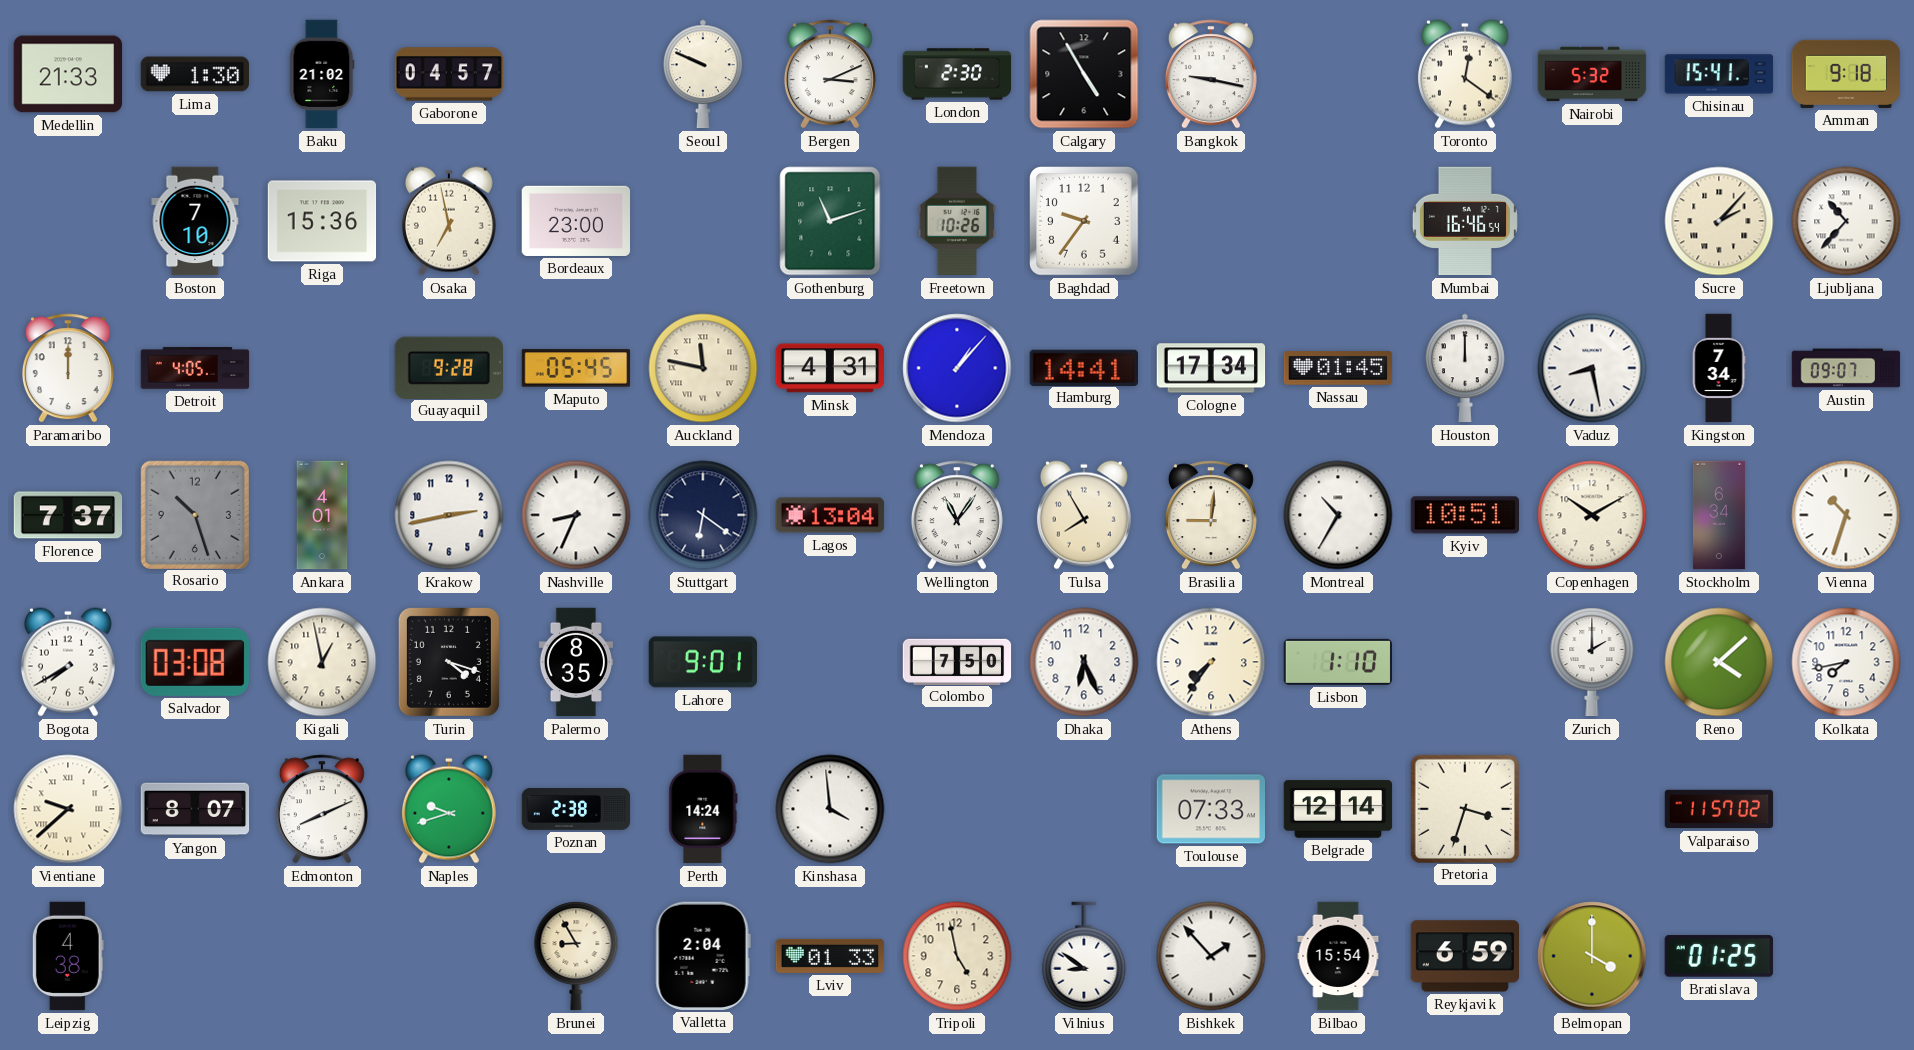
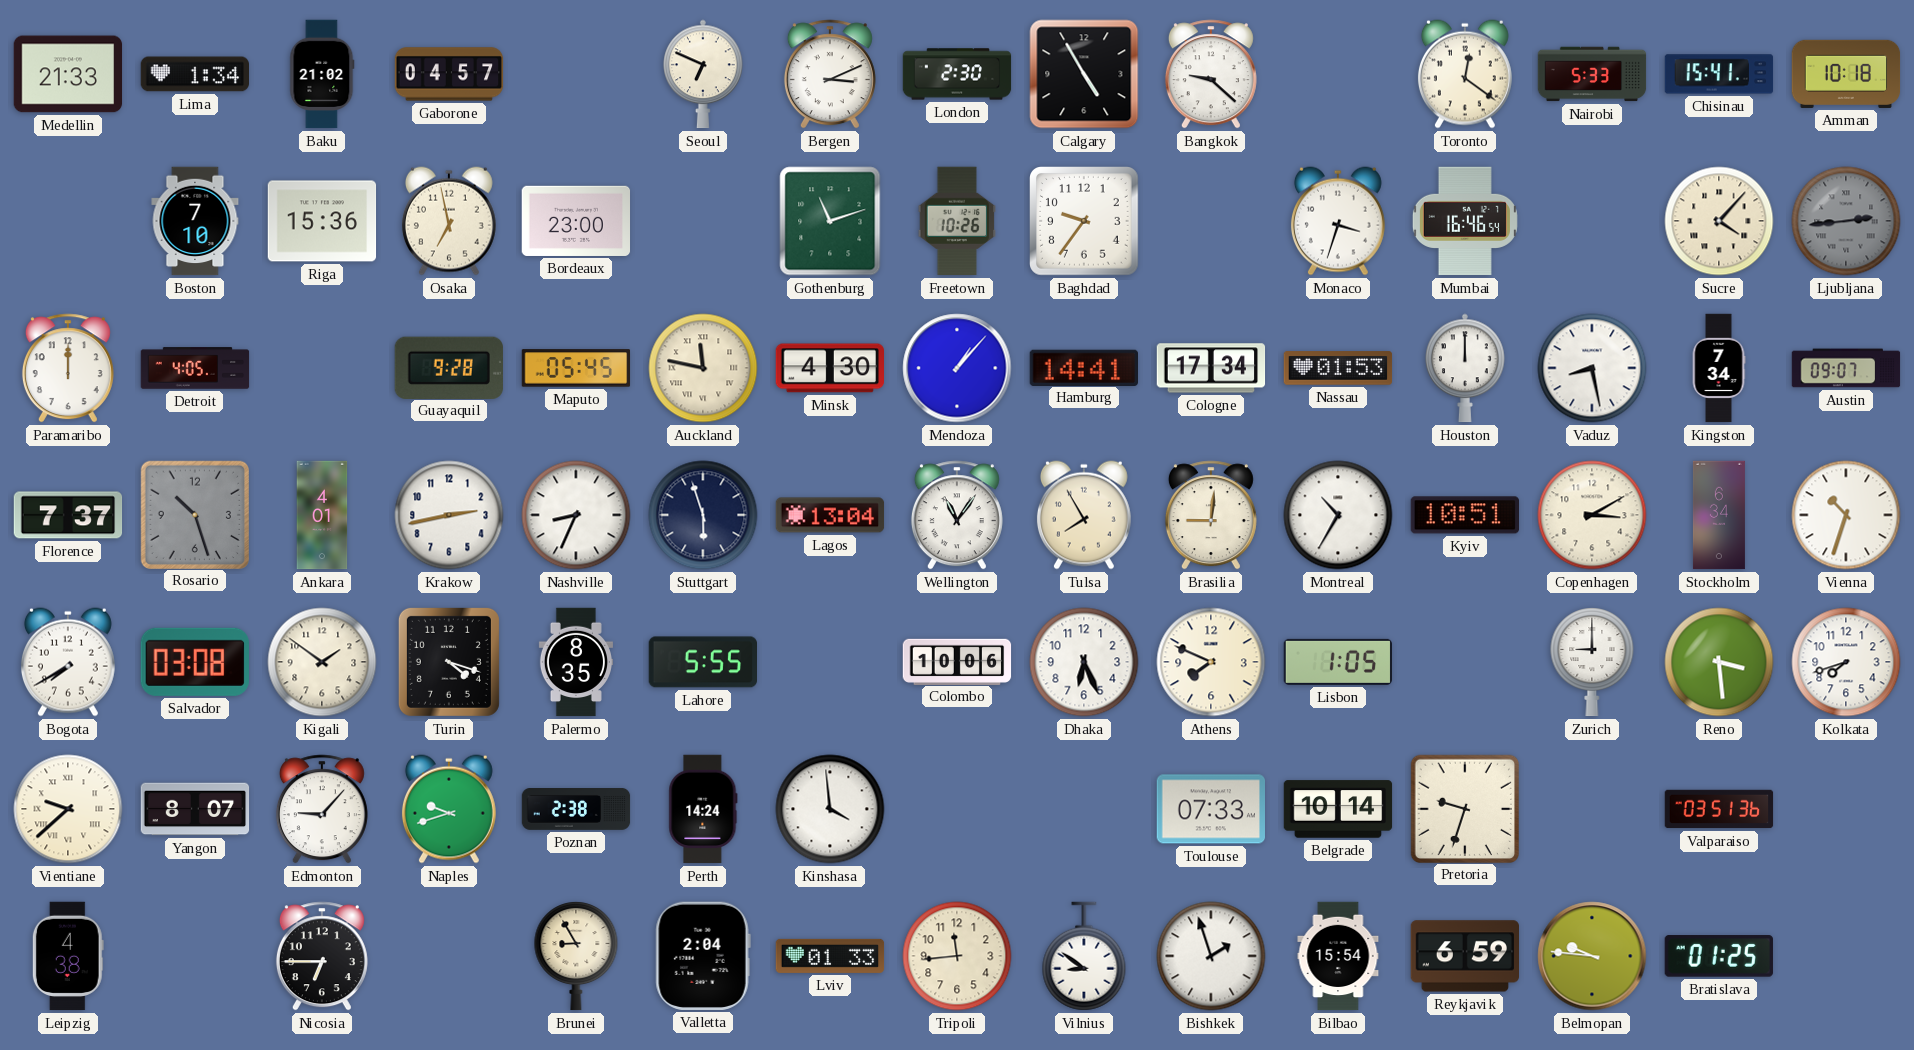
Lima: 1:30 -> 1:34
Seoul: 9:49 -> 6:49
Bangkok: 9:17 -> 9:22
Nairobi: 5:32 -> 5:33
Amman: 9:18 -> 10:18
Monaco: none -> 3:33
Sucre: 2:07 -> 4:07
Ljubljana: 10:37 -> 2:44
Ljubljana dial: white -> grey
Minsk: 4:31 -> 4:30
Nassau: 01:45 -> 01:53
Stuttgart: 6:21 -> 5:57
Copenhagen: 10:10 -> 3:10
Kigali: 12:58 -> 1:51
Lahore: 9:01 -> 5:55
Colombo: 7:50 -> 10:06
Athens: 7:36 -> 7:49
Lisbon: 1:10 -> 1:05
Zurich: 2:00 -> 9:00
Reno: 4:08 -> 3:29
Kolkata: 7:43 -> 7:42
Edmonton: 8:11 -> 9:07
Belgrade: 12:14 -> 10:14
Pretoria: 3:33 -> 9:33
Valparaiso: 11:57 -> 03:51
Nicosia: none -> 6:45
Tripoli: 4:58 -> 11:44
Bishkek: 1:53 -> 1:57
Belmopan: 4:00 -> 9:46
